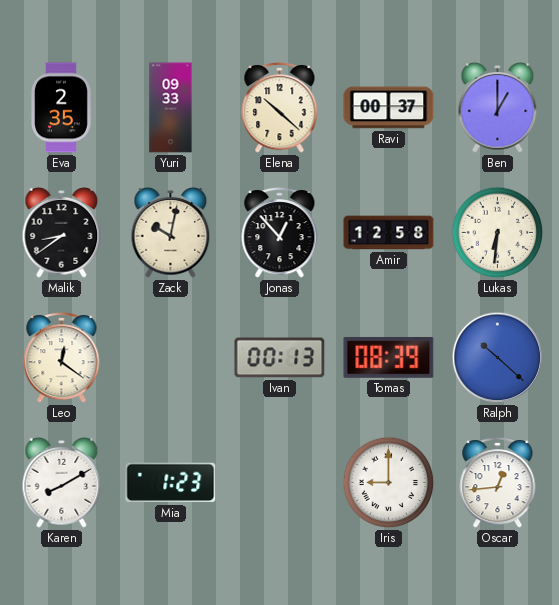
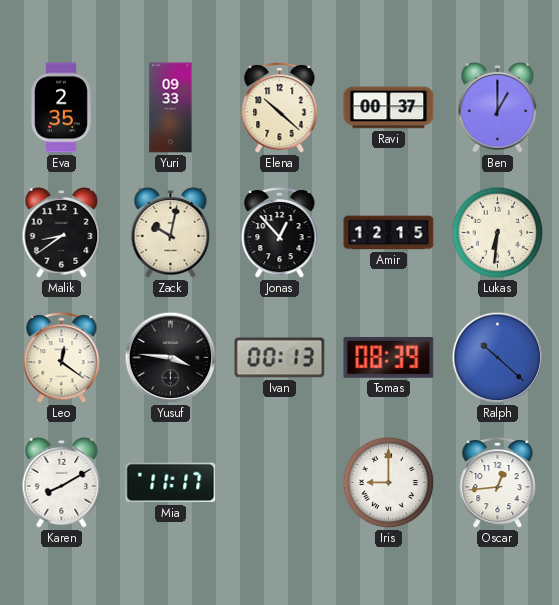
Amir: 12:58 -> 12:15
Yusuf: none -> 3:46
Mia: 1:23 -> 11:17
